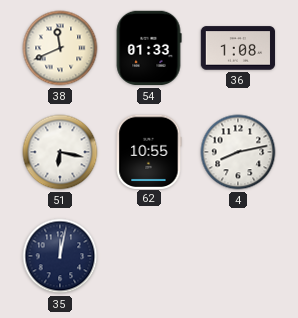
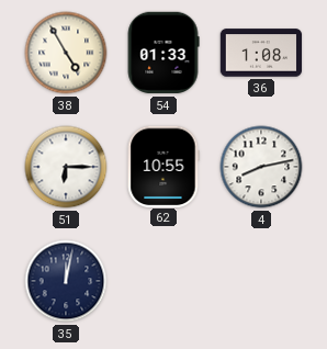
38: 11:41 -> 4:55
51: 6:17 -> 6:15
